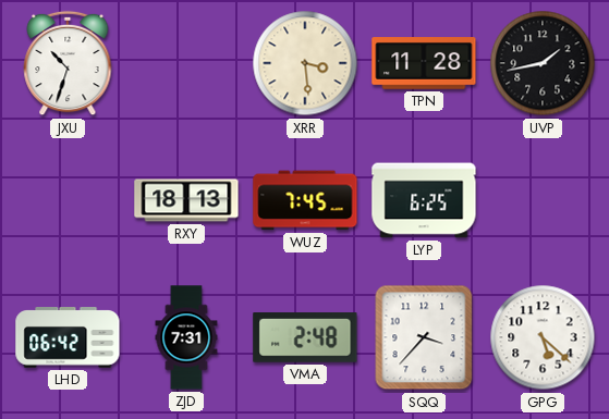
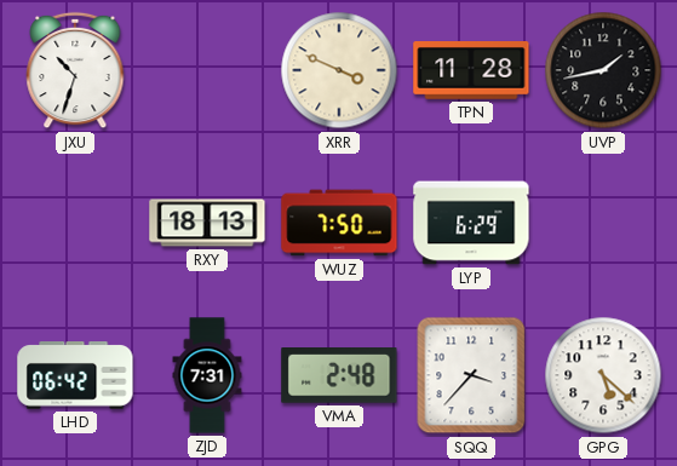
XRR: 3:29 -> 3:49
WUZ: 7:45 -> 7:50
LYP: 6:25 -> 6:29
